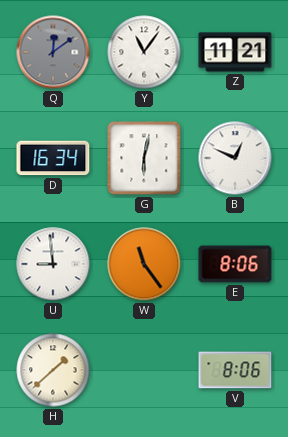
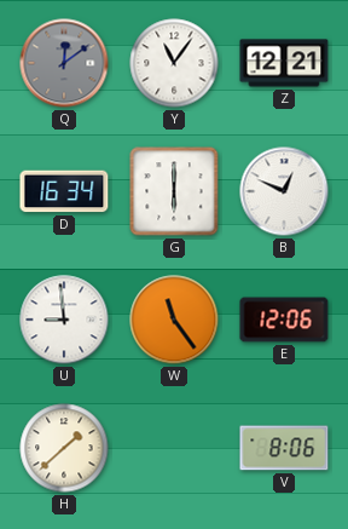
Z: 11:21 -> 12:21
G: 6:02 -> 6:00
E: 8:06 -> 12:06
